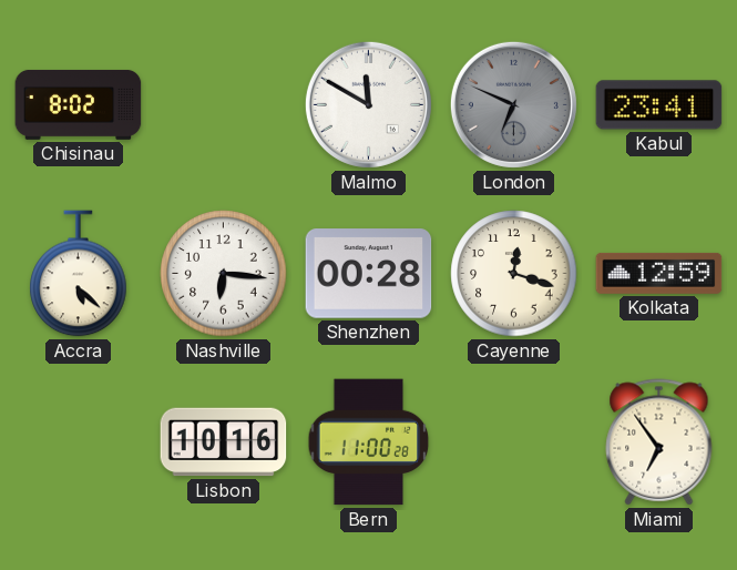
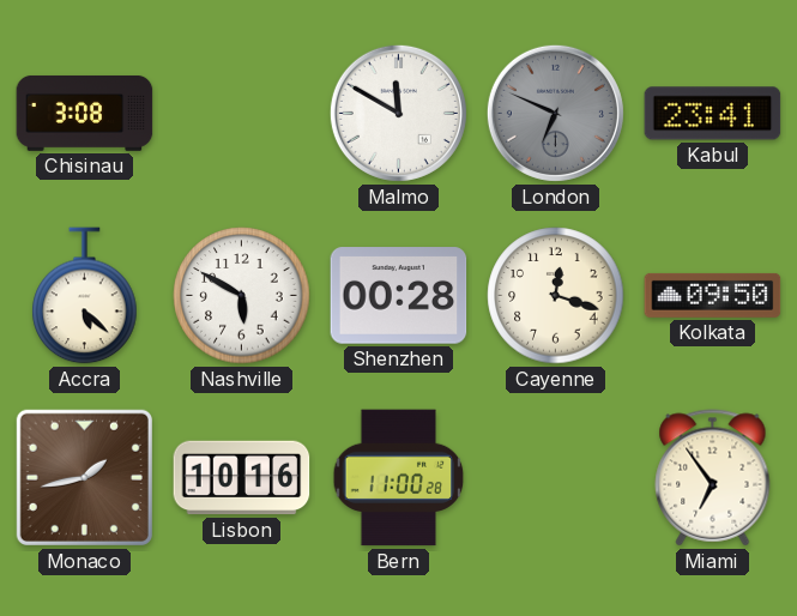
Chisinau: 8:02 -> 3:08
Nashville: 6:16 -> 5:50
Kolkata: 12:59 -> 09:50
Monaco: none -> 1:43
